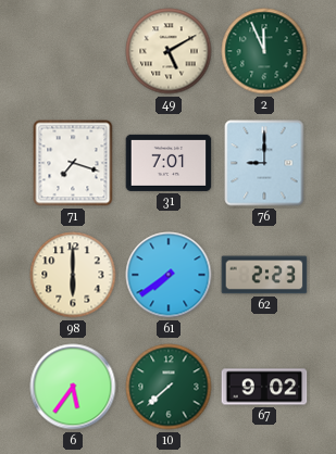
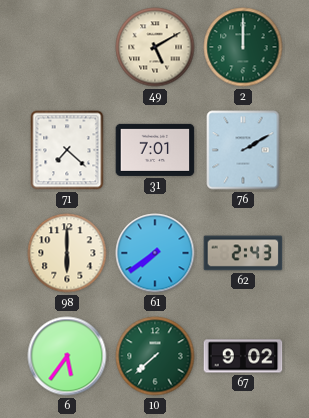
2: 11:56 -> 12:00
71: 7:18 -> 7:22
76: 9:00 -> 2:10
62: 2:23 -> 2:43
